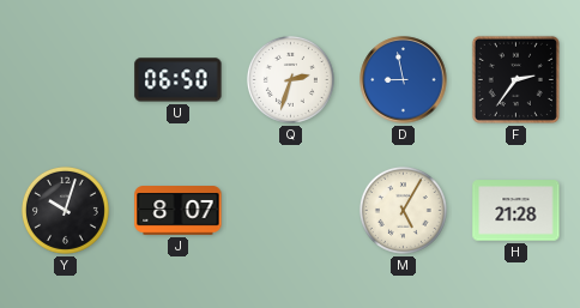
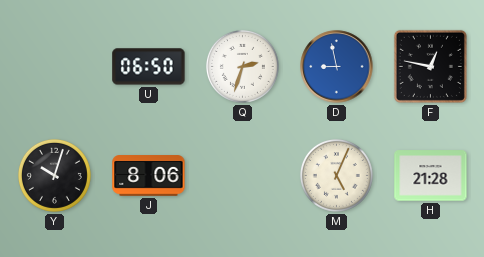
F: 2:36 -> 12:47
J: 8:07 -> 8:06
M: 5:05 -> 5:04
